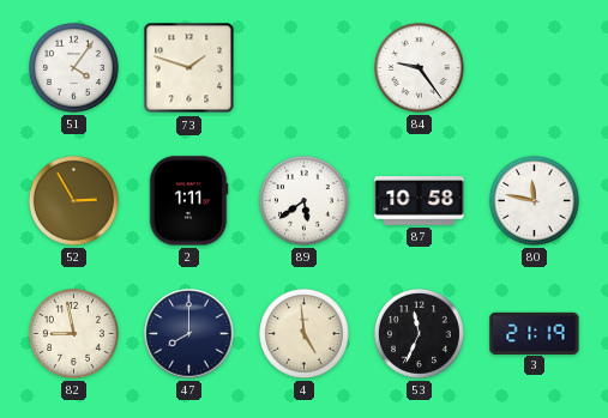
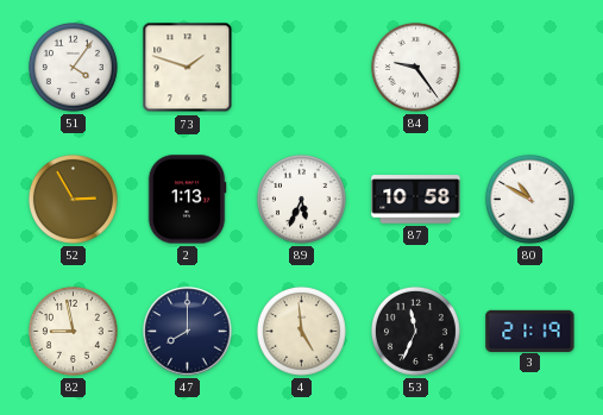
2: 1:11 -> 1:13
89: 5:39 -> 5:34
80: 11:47 -> 10:50
